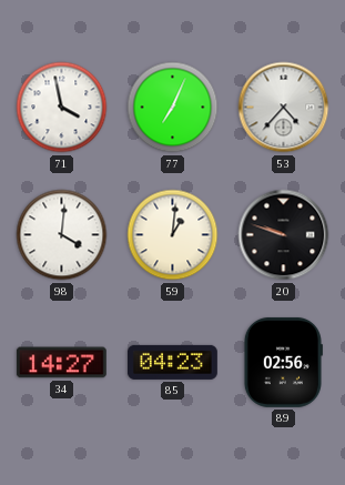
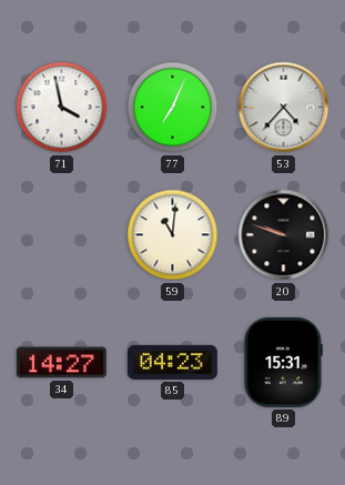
98: 4:01 -> none
59: 1:01 -> 11:01
89: 02:56 -> 15:31
